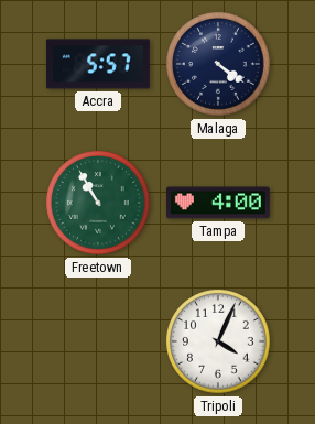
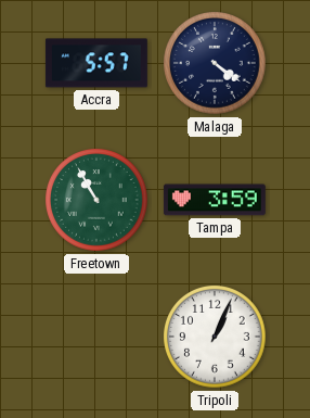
Tampa: 4:00 -> 3:59
Tripoli: 4:04 -> 1:04
